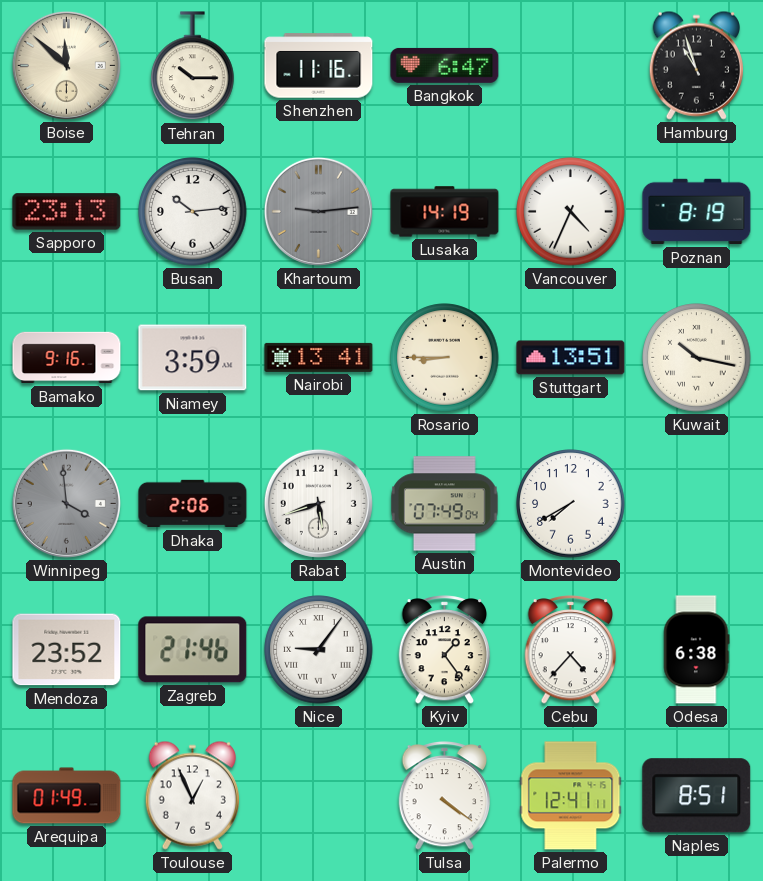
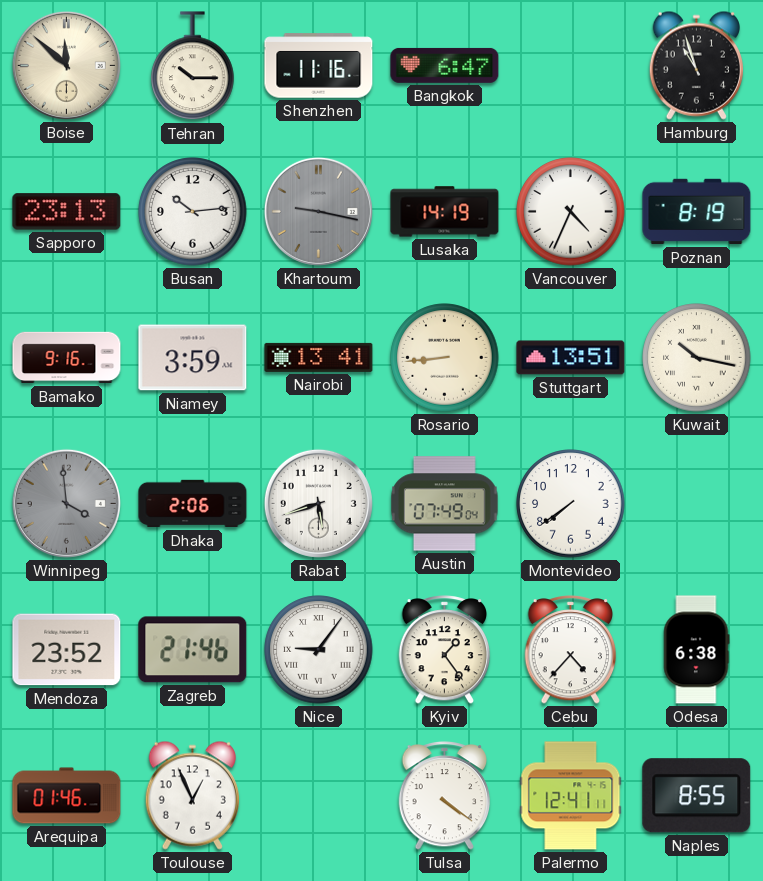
Khartoum: 9:14 -> 9:17
Rosario: 8:45 -> 8:44
Montevideo: 7:40 -> 7:39
Arequipa: 01:49 -> 01:46
Naples: 8:51 -> 8:55
